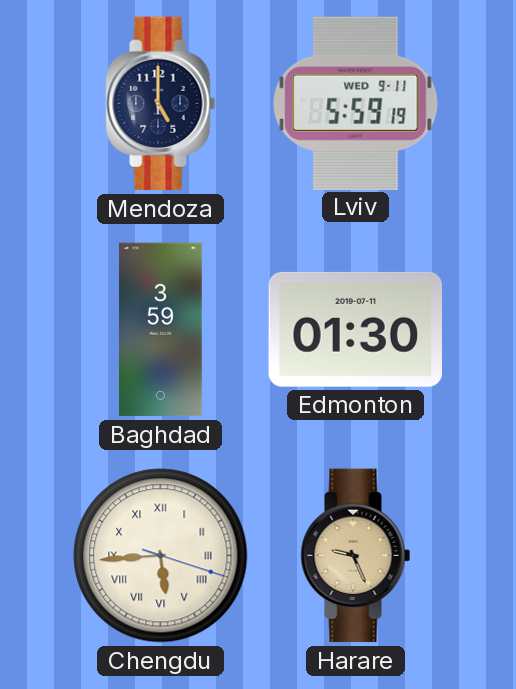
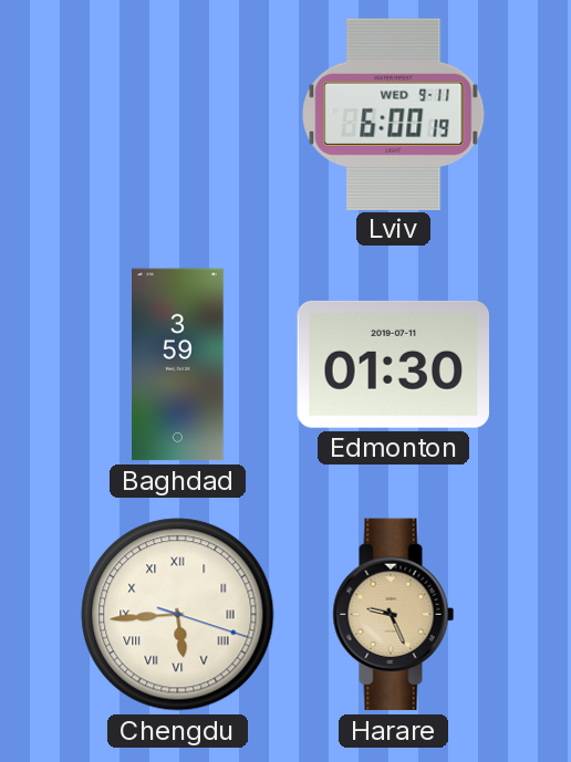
Mendoza: 5:00 -> none
Lviv: 5:59 -> 6:00
